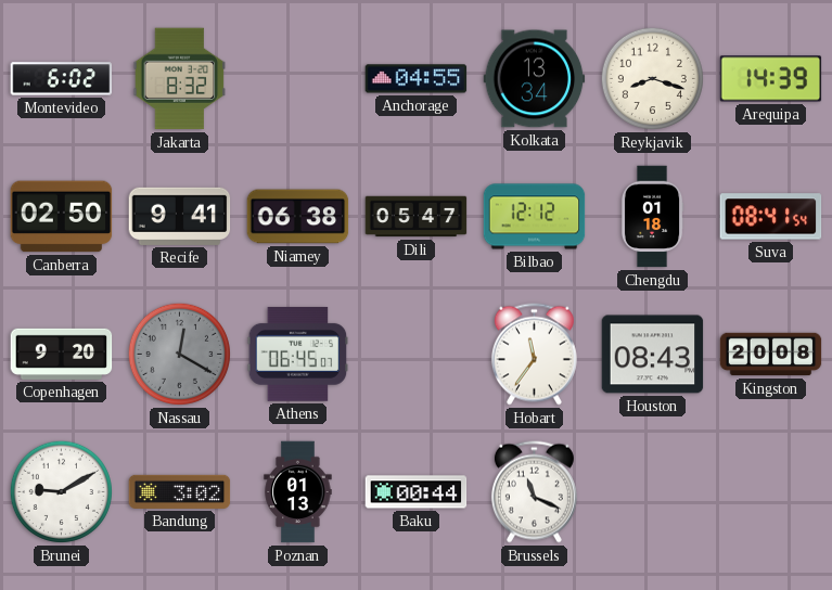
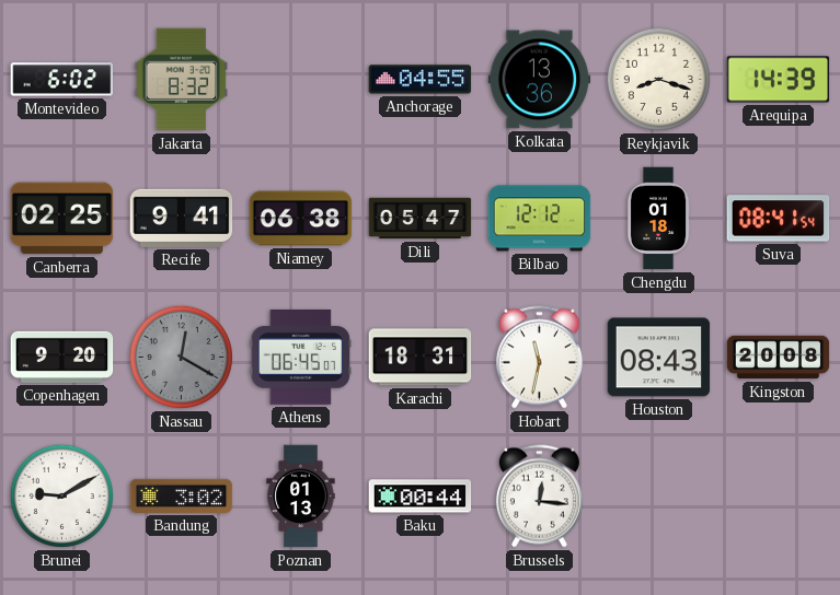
Kolkata: 13:34 -> 13:36
Canberra: 02:50 -> 02:25
Karachi: none -> 18:31
Hobart: 11:36 -> 11:32
Brussels: 11:19 -> 12:16
